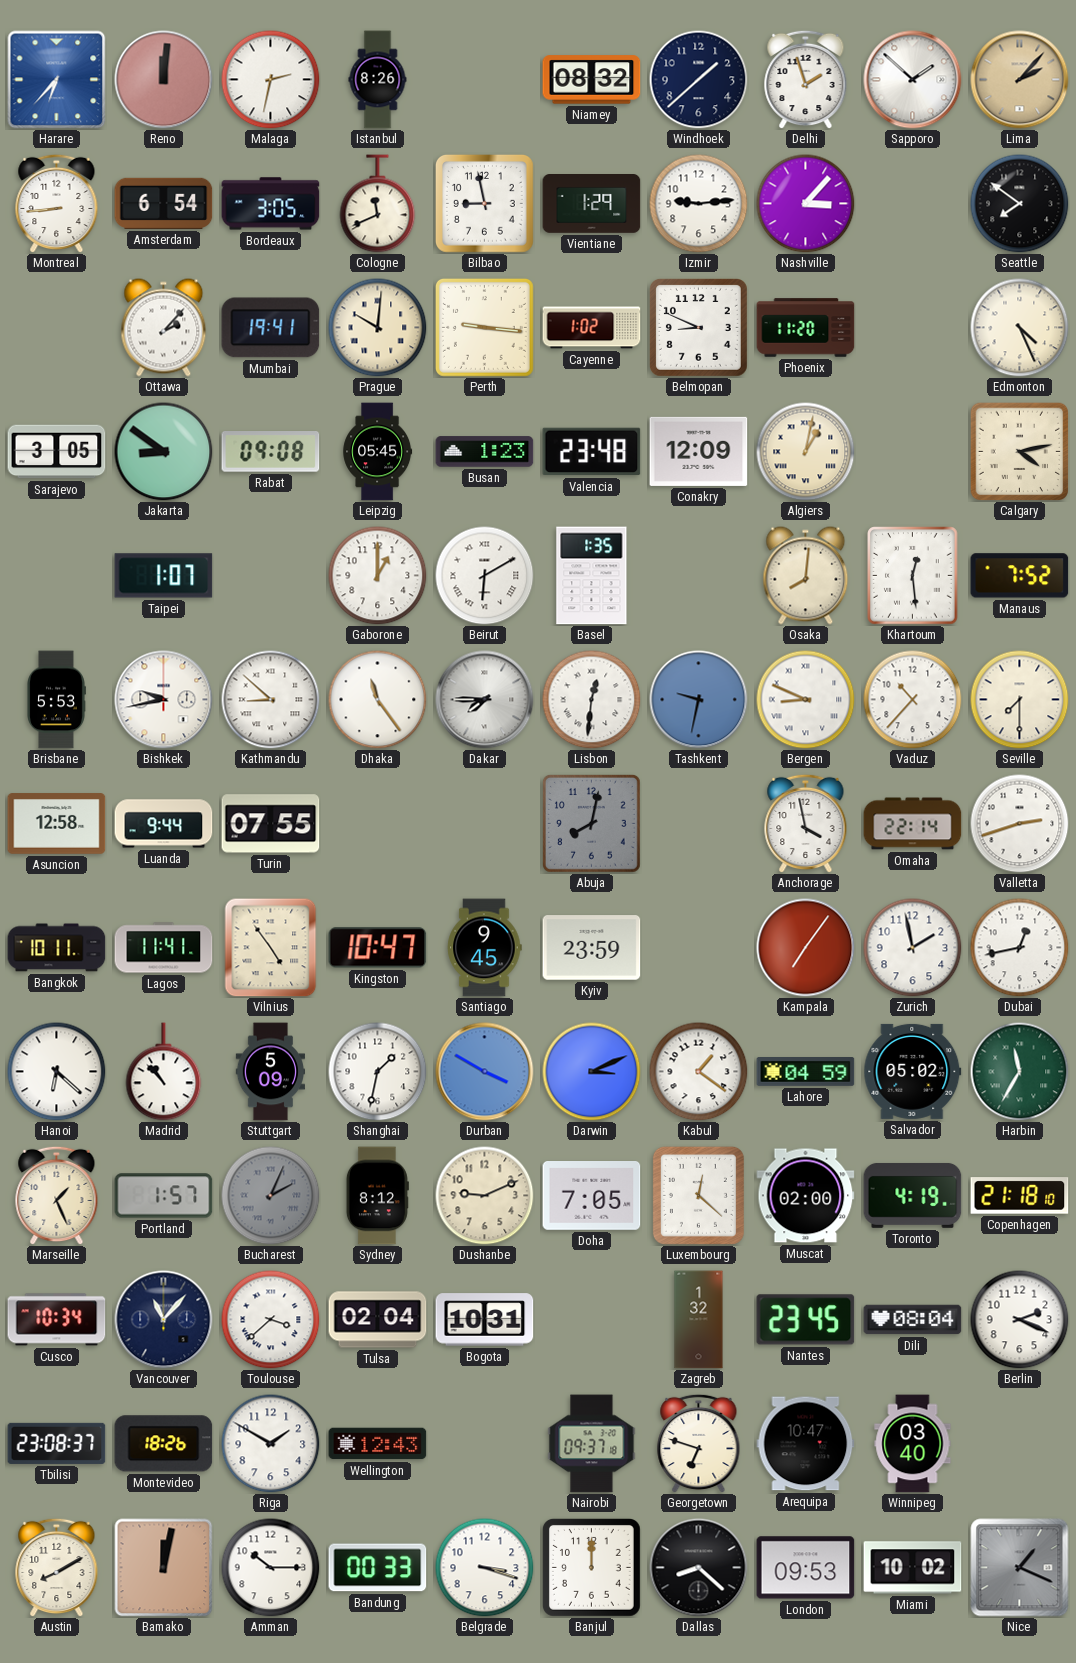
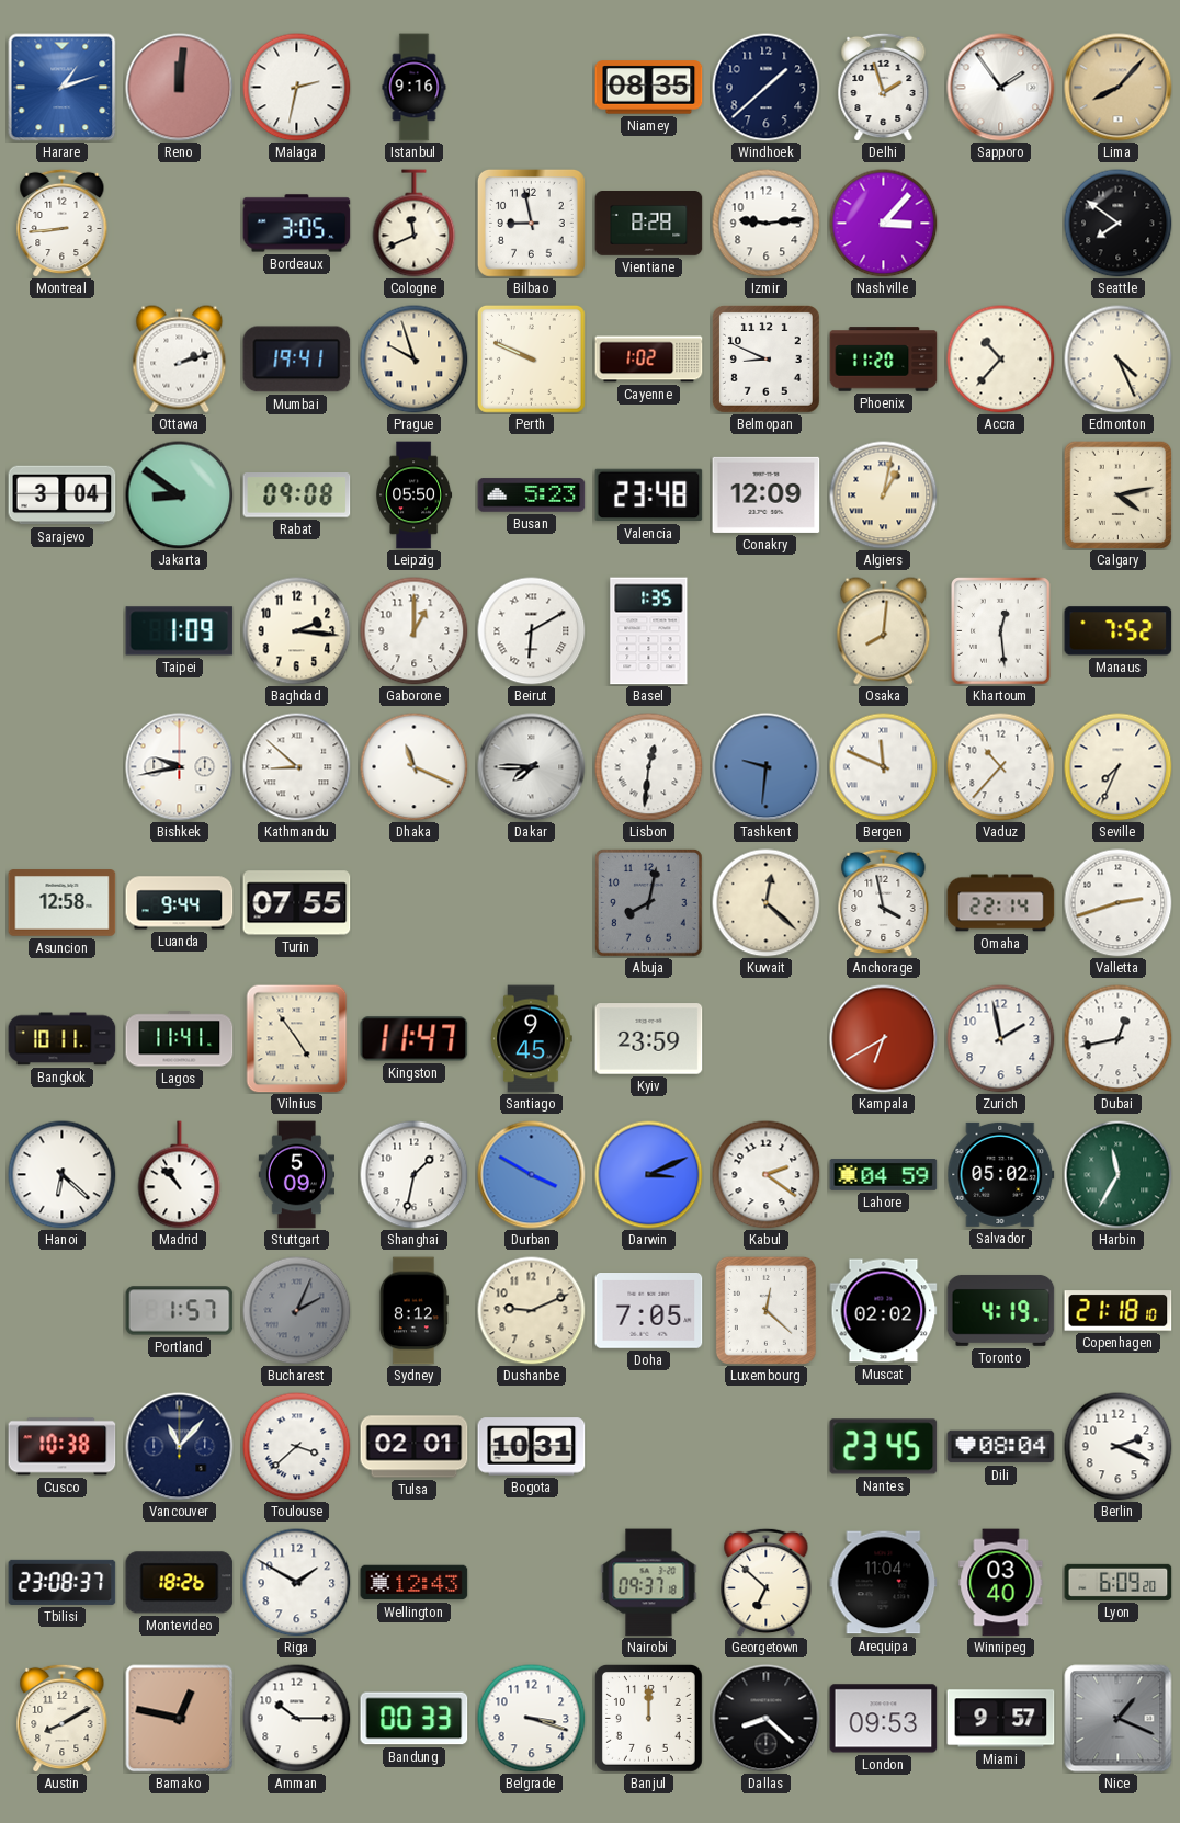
Harare: 6:37 -> 1:12
Istanbul: 8:26 -> 9:16
Niamey: 08:32 -> 08:35
Sapporo: 1:52 -> 1:54
Lima: 2:07 -> 8:07
Amsterdam: 6:54 -> none
Vientiane: 1:29 -> 8:28
Ottawa: 2:07 -> 2:12
Prague: 10:01 -> 9:57
Perth: 9:16 -> 9:49
Accra: none -> 10:37
Sarajevo: 3:05 -> 3:04
Leipzig: 05:45 -> 05:50
Busan: 1:23 -> 5:23
Taipei: 1:07 -> 1:09
Baghdad: none -> 2:16
Brisbane: 5:53 -> none
Dhaka: 11:24 -> 11:19
Tashkent: 9:32 -> 9:31
Bergen: 8:49 -> 11:49
Seville: 7:30 -> 7:34
Kuwait: none -> 12:22
Kingston: 10:47 -> 11:47
Kampala: 7:06 -> 6:40
Kabul: 1:21 -> 2:21
Marseille: 1:26 -> none
Muscat: 02:00 -> 02:02
Cusco: 10:34 -> 10:38
Tulsa: 02:04 -> 02:01
Zagreb: 1:32 -> none
Georgetown: 6:48 -> 6:52
Arequipa: 10:47 -> 11:04
Lyon: none -> 6:09
Bamako: 12:02 -> 12:47
Miami: 10:02 -> 9:57
